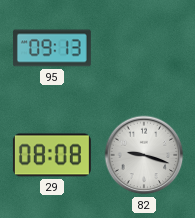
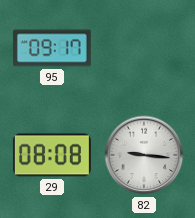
95: 09:13 -> 09:17
82: 9:18 -> 9:16
